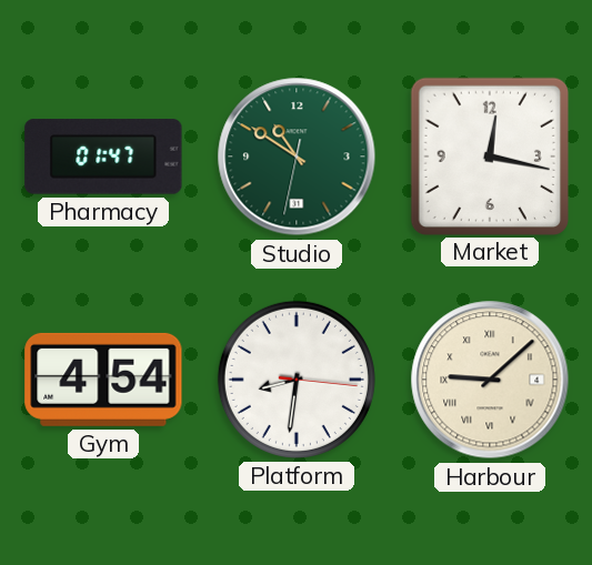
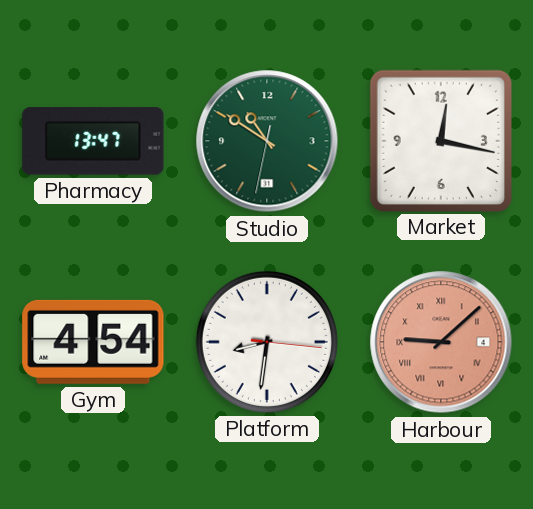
Pharmacy: 01:47 -> 13:47
Harbour dial: cream -> salmon
